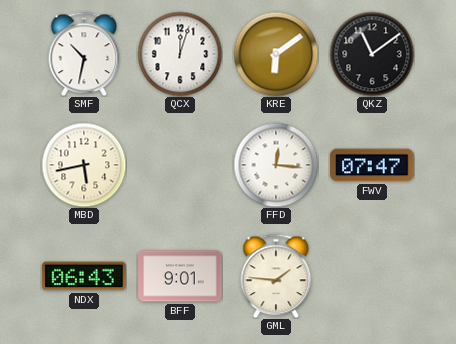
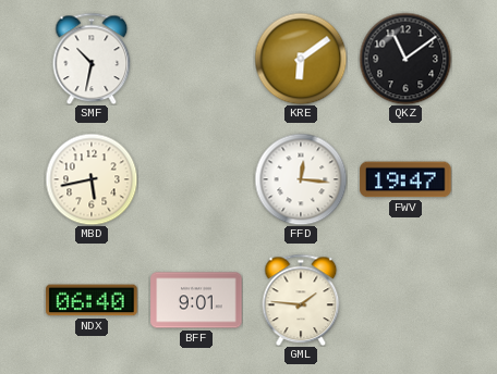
QCX: 12:03 -> none
FWV: 07:47 -> 19:47
NDX: 06:43 -> 06:40
